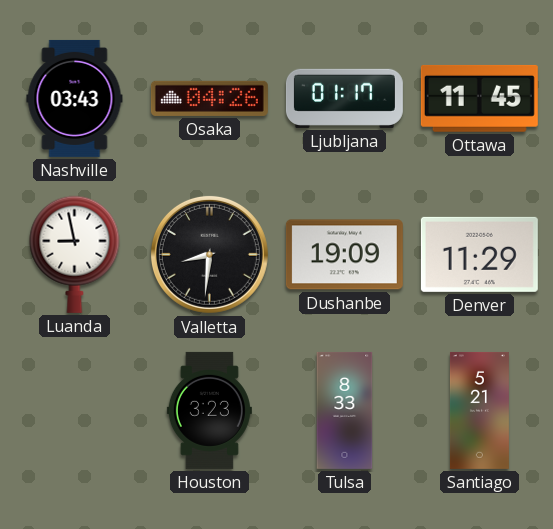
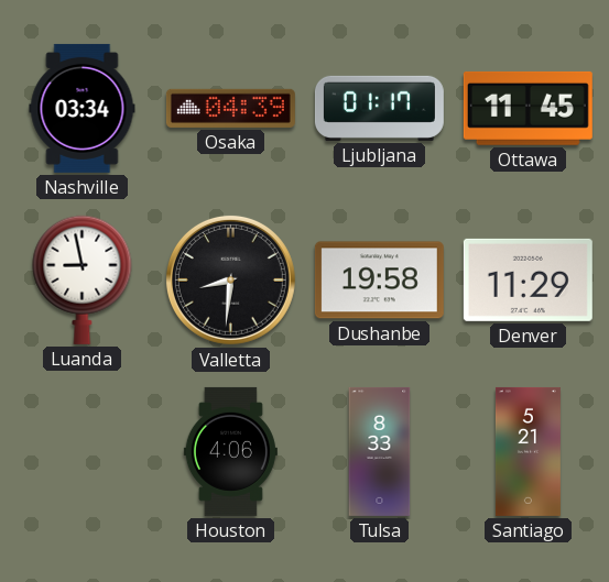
Nashville: 03:43 -> 03:34
Osaka: 04:26 -> 04:39
Dushanbe: 19:09 -> 19:58
Houston: 3:23 -> 4:06
